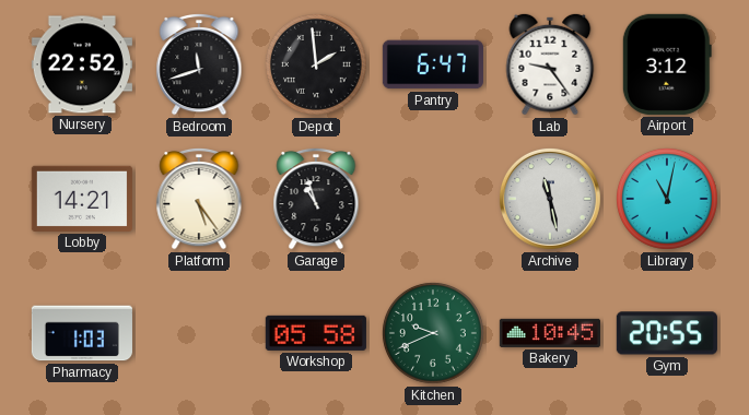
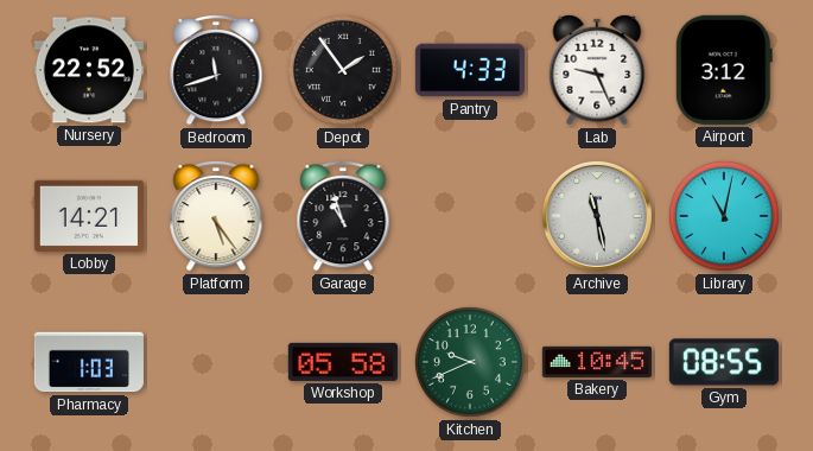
Depot: 1:59 -> 1:54
Pantry: 6:47 -> 4:33
Lab: 9:24 -> 9:26
Gym: 20:55 -> 08:55
